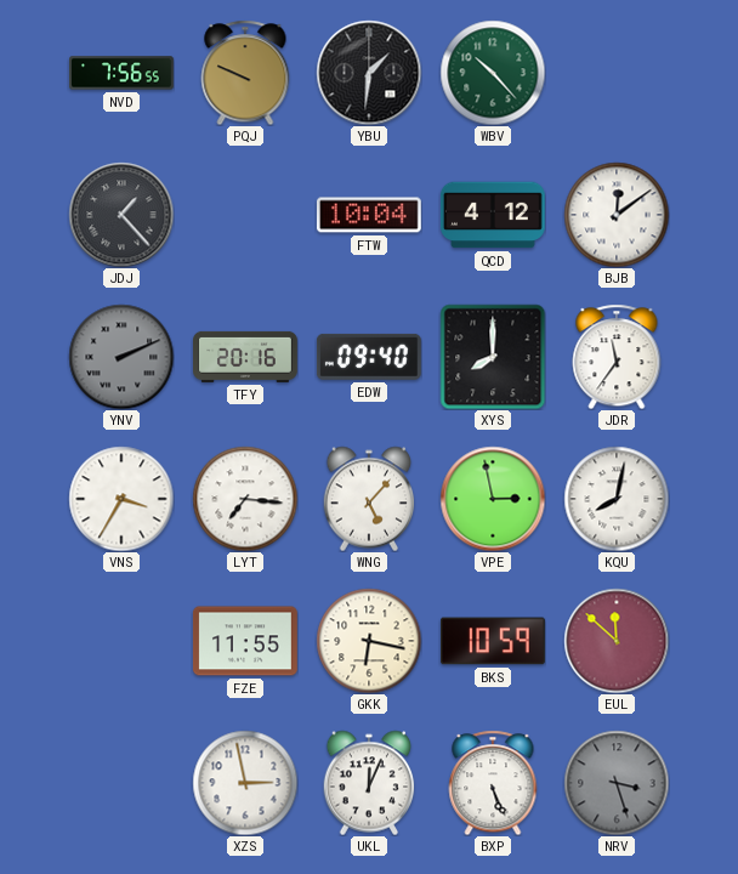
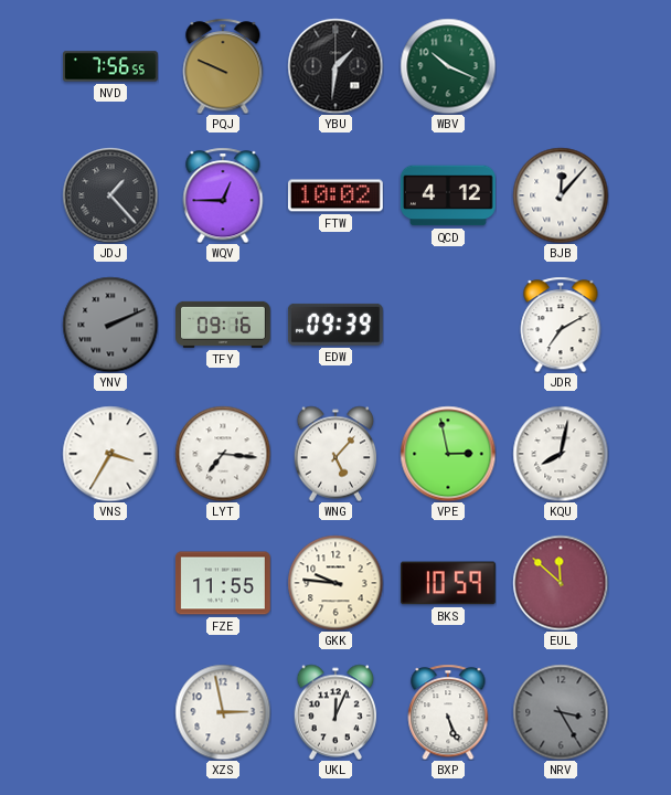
WBV: 10:23 -> 10:19
WQV: none -> 12:45
FTW: 10:04 -> 10:02
BJB: 12:09 -> 12:07
TFY: 20:16 -> 09:16
EDW: 09:40 -> 09:39
XYS: 8:00 -> none
JDR: 11:36 -> 7:10
GKK: 6:17 -> 9:46
NRV: 3:27 -> 3:25
